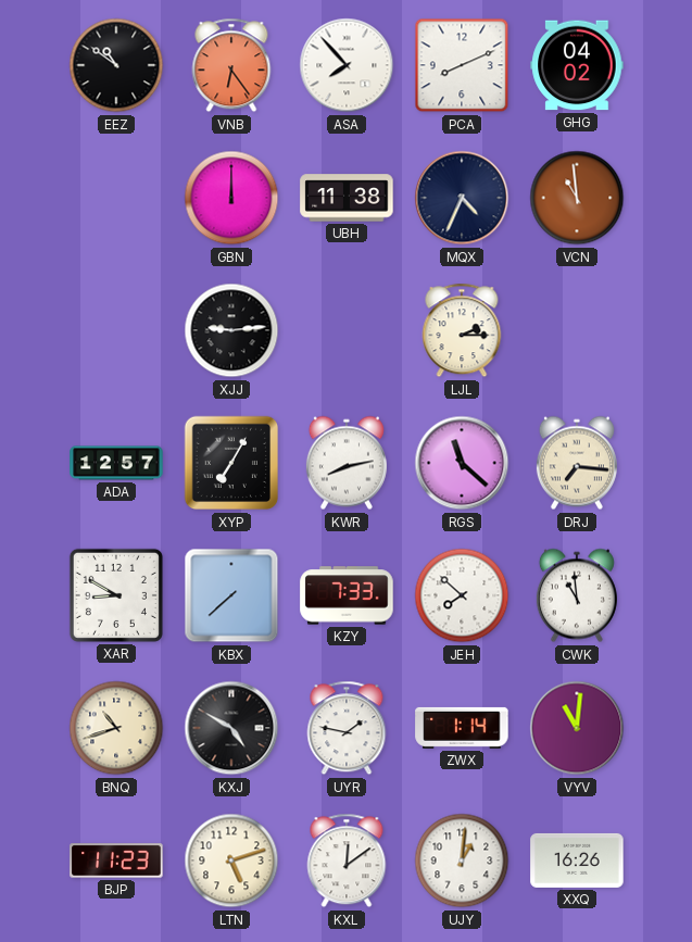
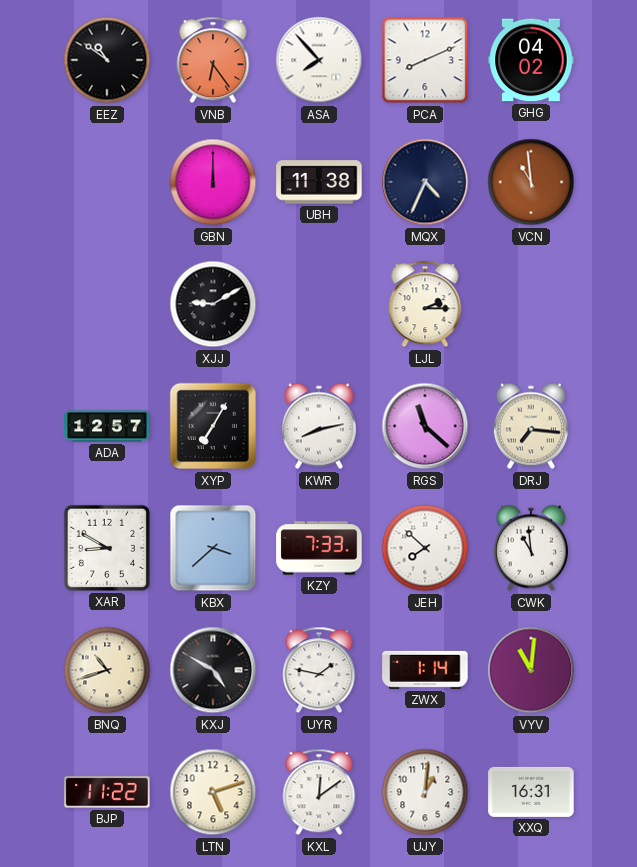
XJJ: 9:14 -> 9:10
KBX: 7:38 -> 3:38
BJP: 11:23 -> 11:22
XXQ: 16:26 -> 16:31
